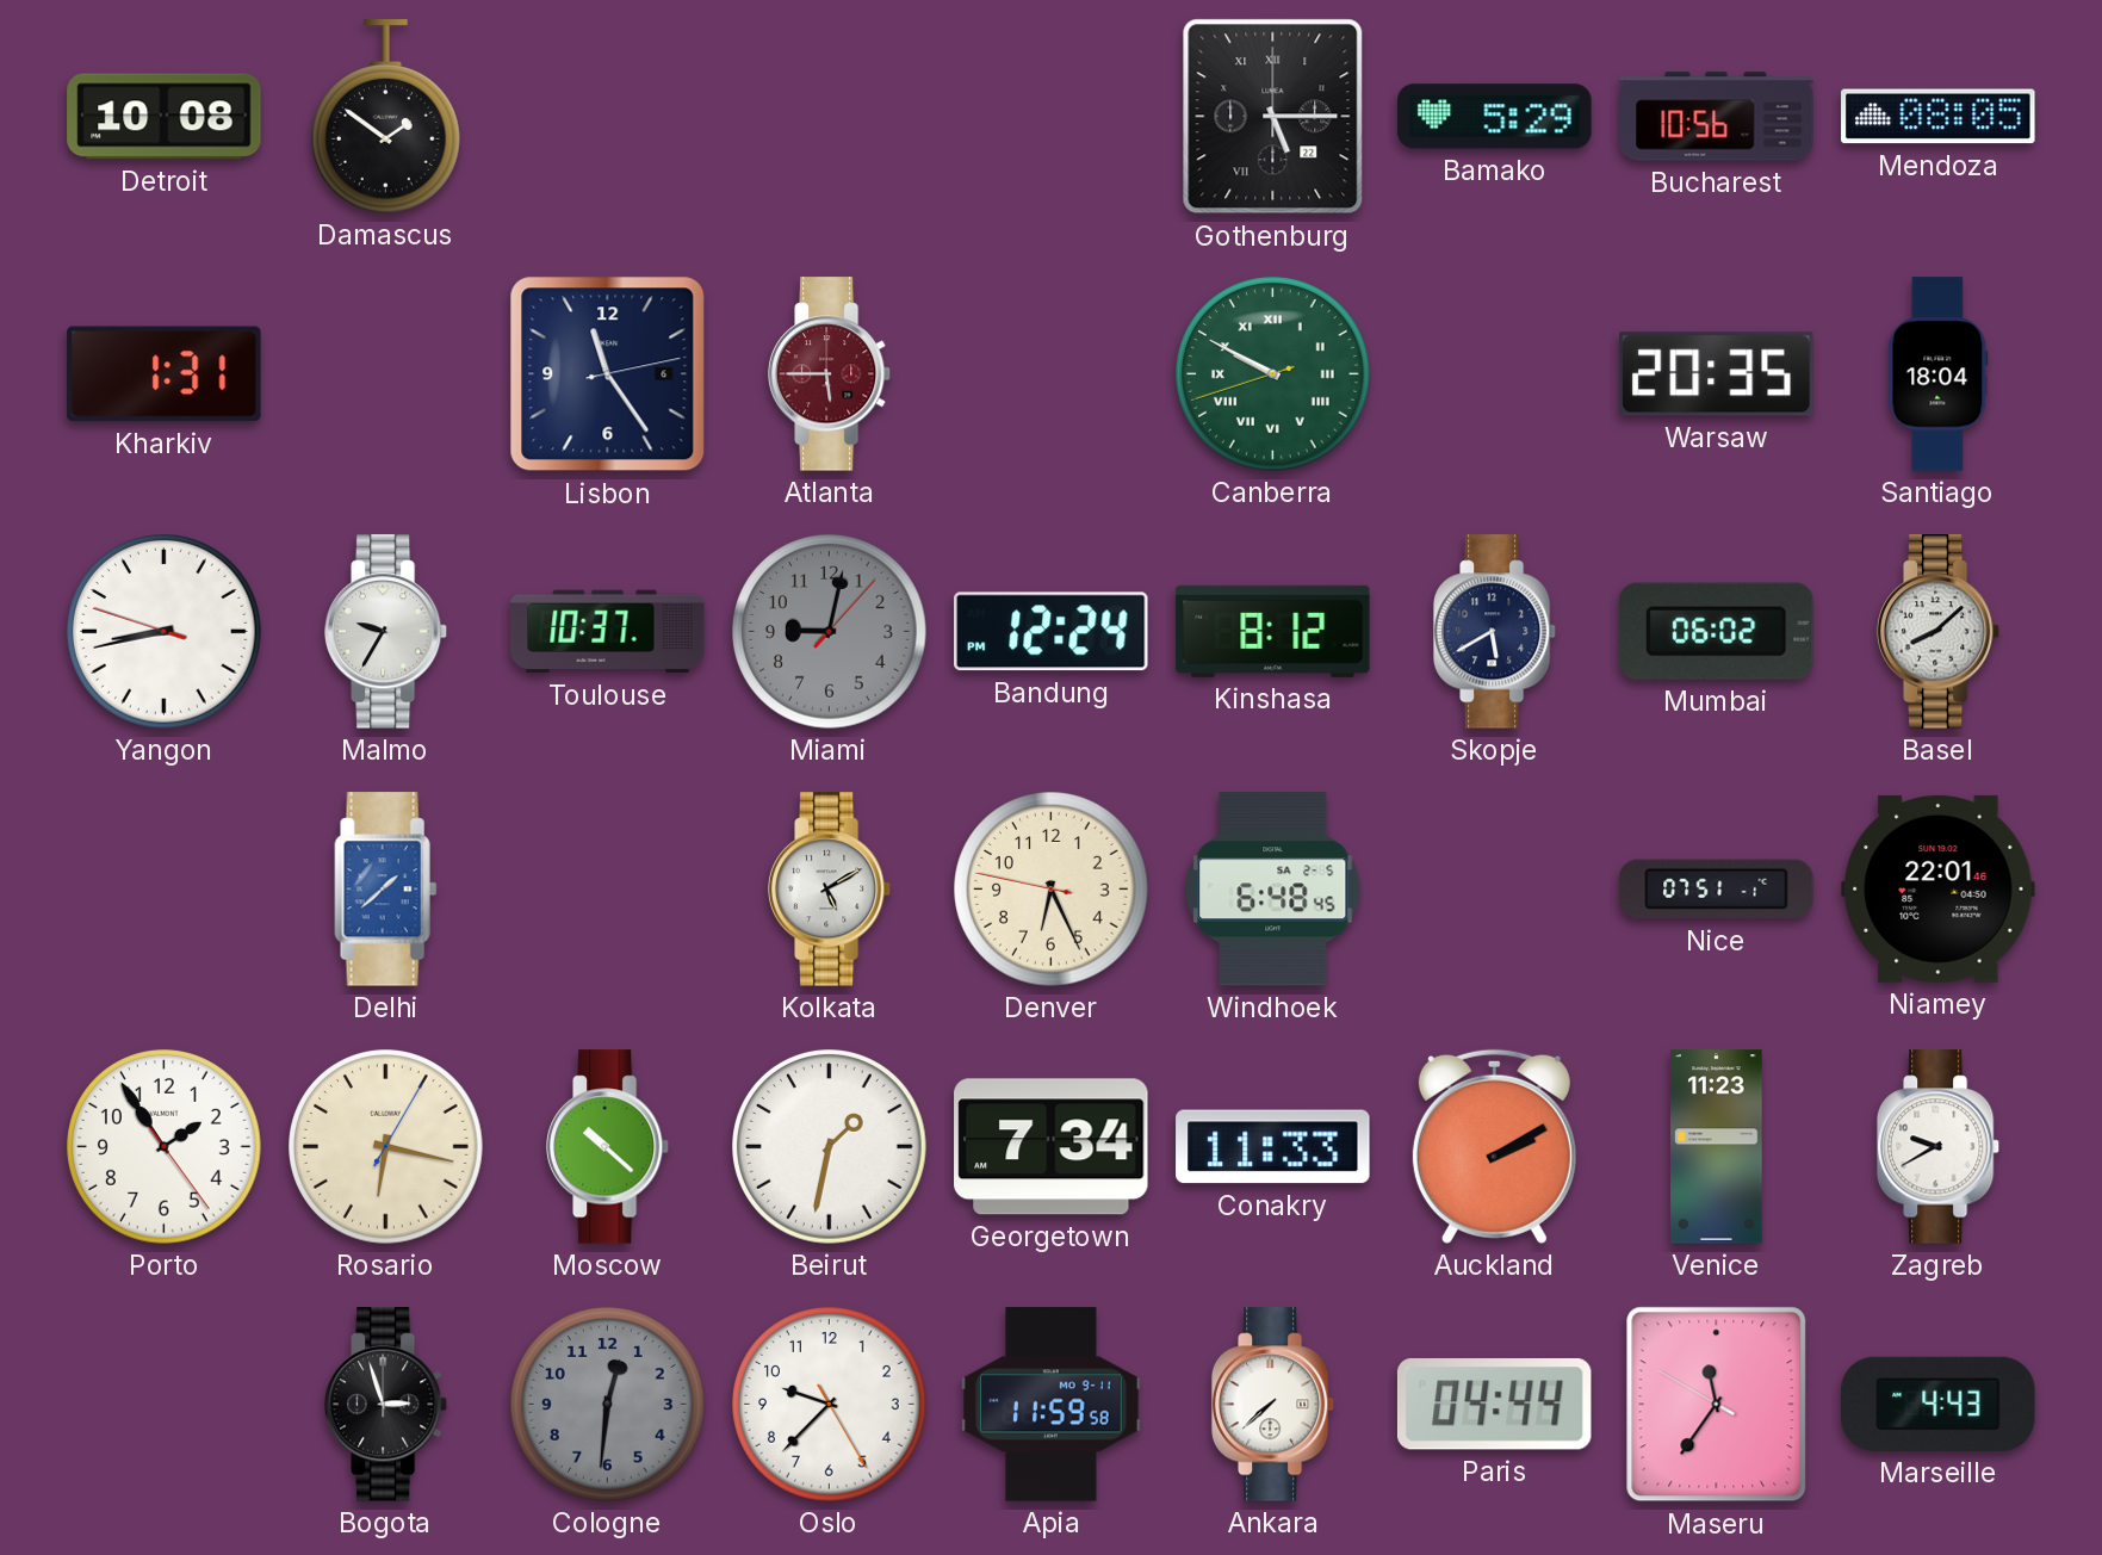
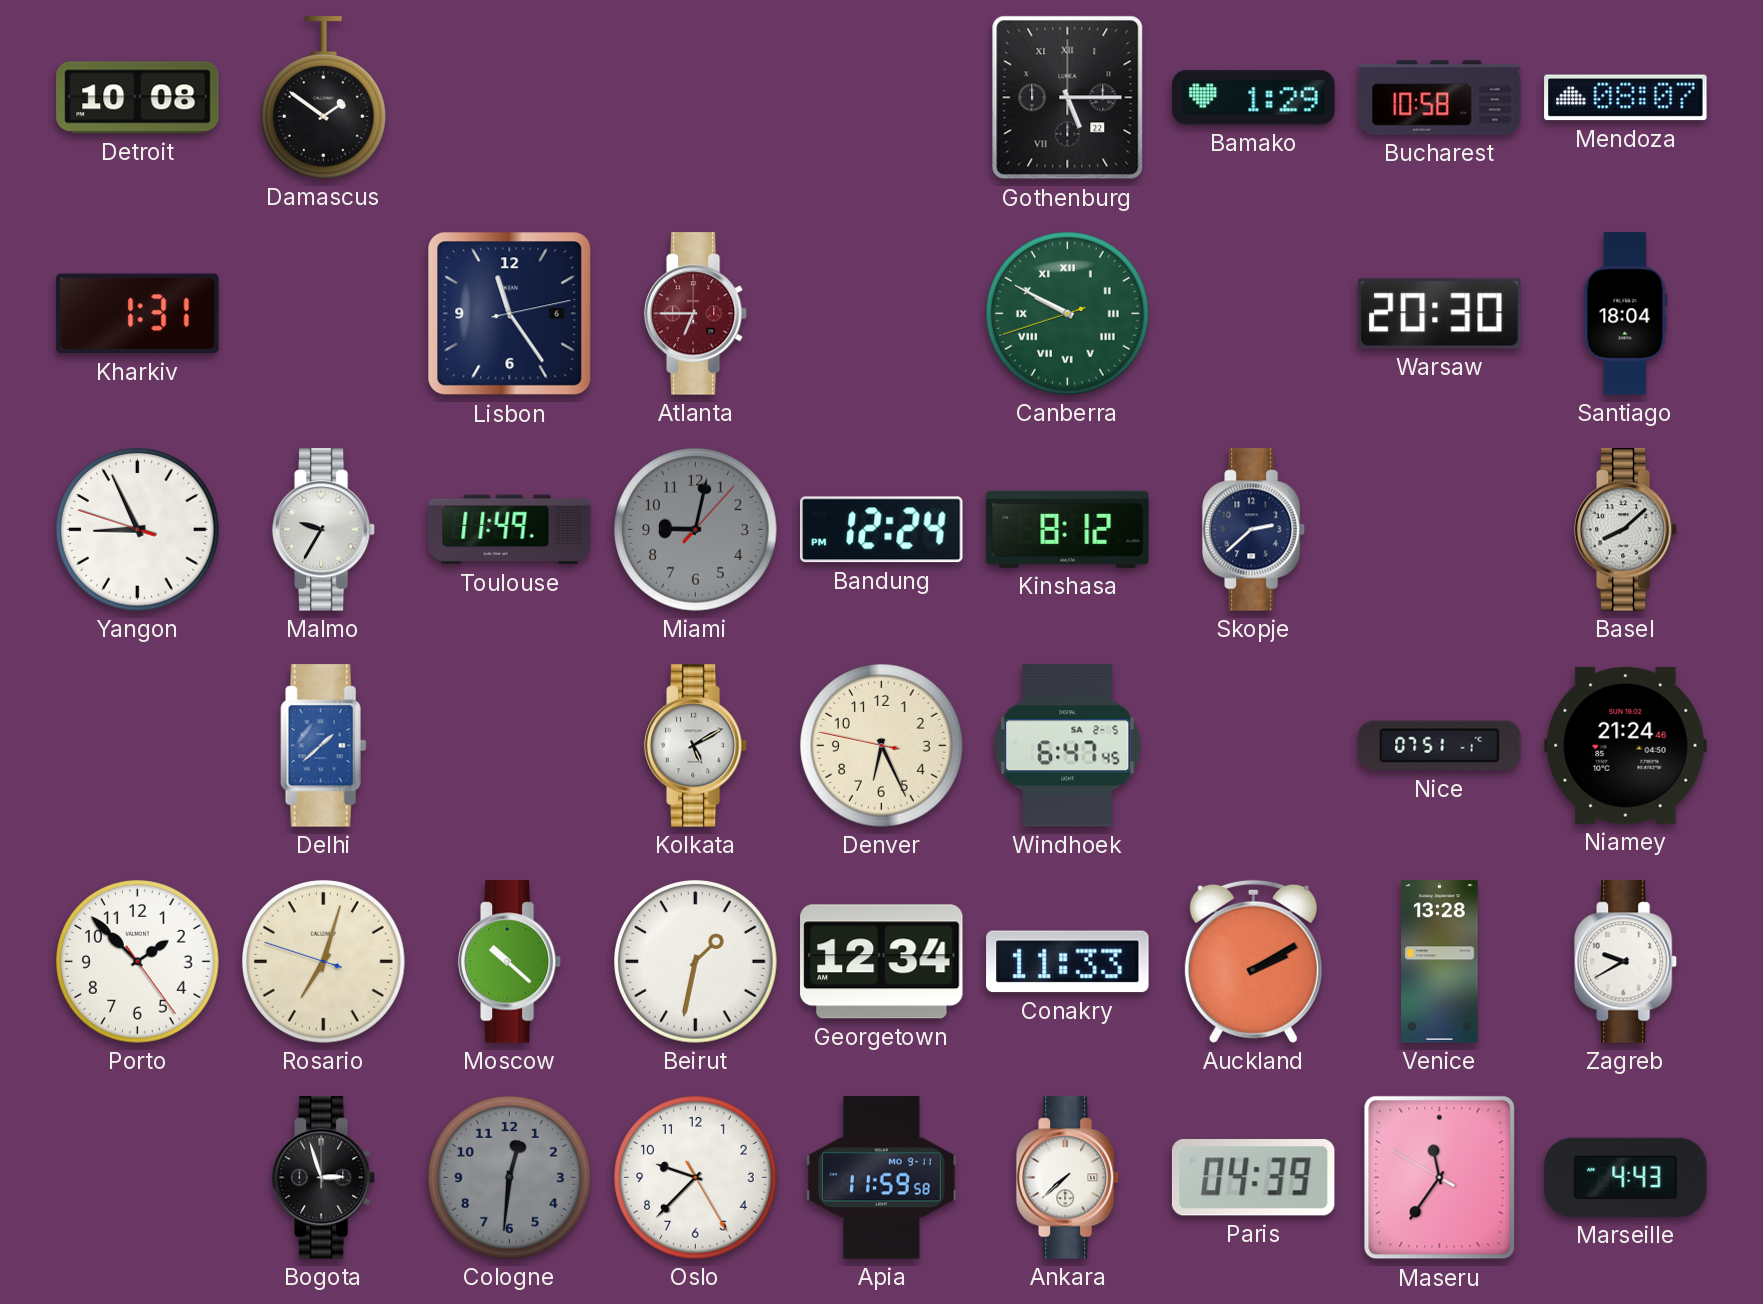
Bamako: 5:29 -> 1:29
Bucharest: 10:56 -> 10:58
Mendoza: 08:05 -> 08:07
Atlanta: 5:45 -> 6:45
Warsaw: 20:35 -> 20:30
Yangon: 8:42 -> 8:55
Toulouse: 10:37 -> 11:49
Skopje: 5:40 -> 2:38
Mumbai: 06:02 -> none
Windhoek: 6:48 -> 6:47
Niamey: 22:01 -> 21:24
Porto: 1:54 -> 1:52
Rosario: 6:17 -> 7:02
Georgetown: 7:34 -> 12:34
Venice: 11:23 -> 13:28
Paris: 04:44 -> 04:39
